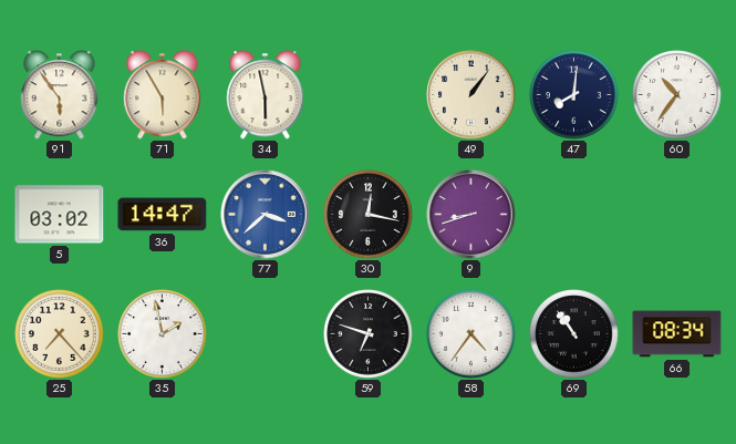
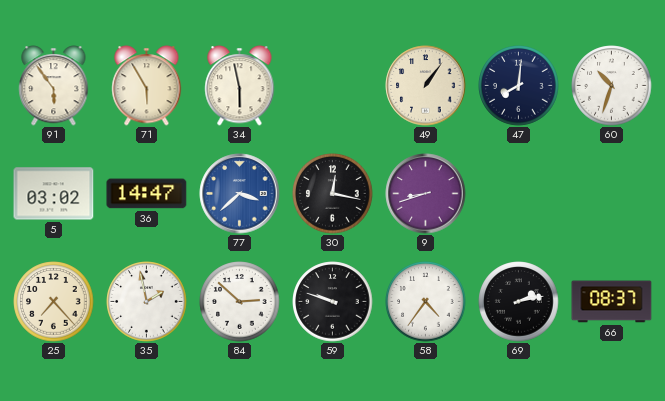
60: 10:36 -> 10:33
84: none -> 2:52
59: 6:48 -> 9:48
69: 10:54 -> 2:13
66: 08:34 -> 08:37
